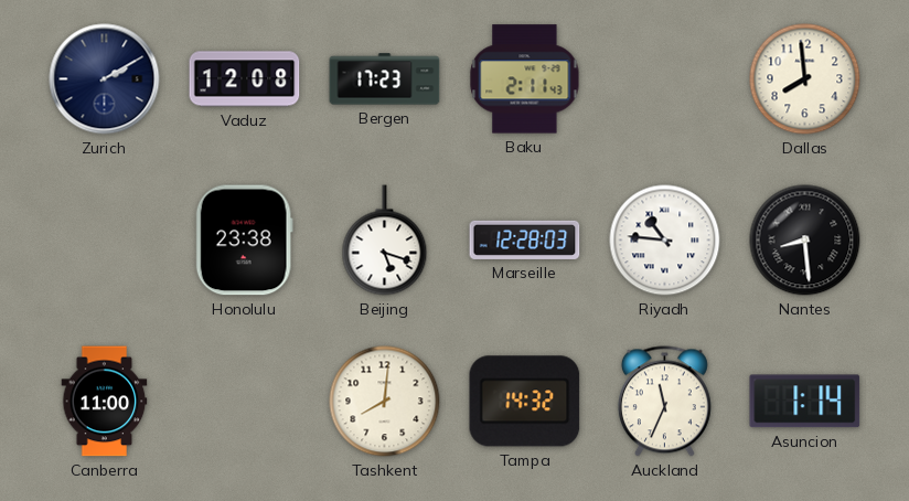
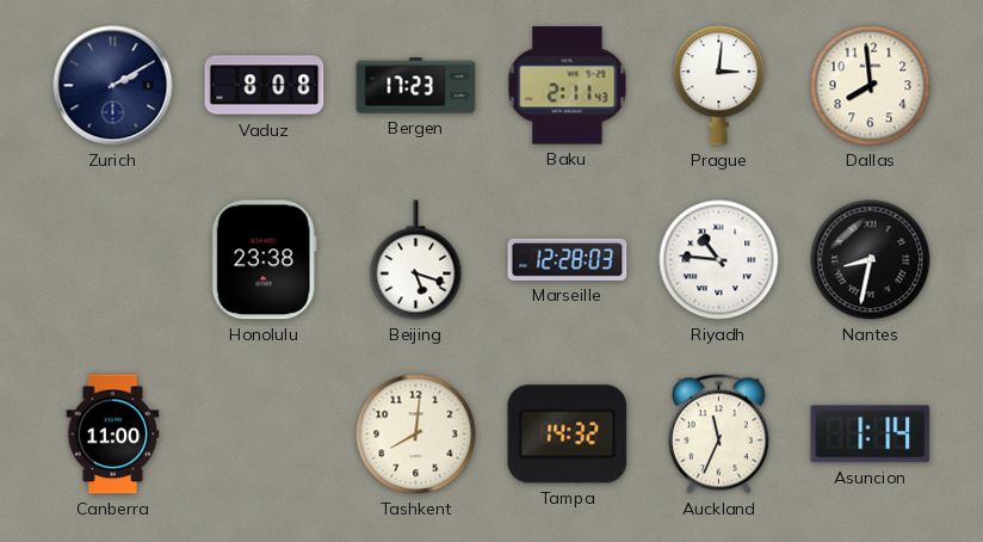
Vaduz: 12:08 -> 8:08
Prague: none -> 3:01
Nantes: 8:29 -> 8:32
